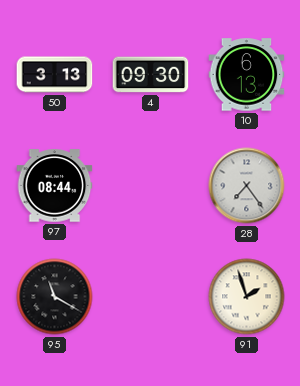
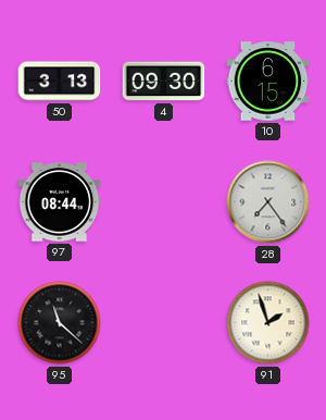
10: 6:13 -> 6:15
95: 11:20 -> 11:22
